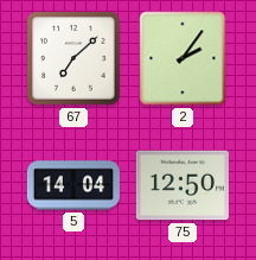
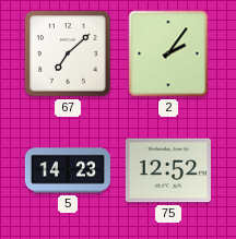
5: 14:04 -> 14:23
75: 12:50 -> 12:52
